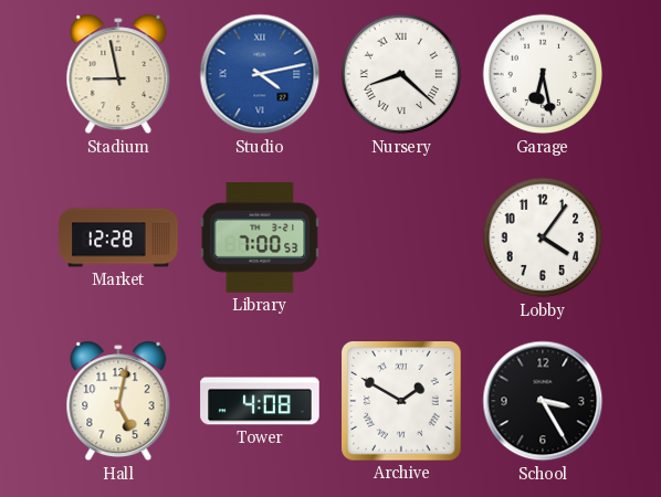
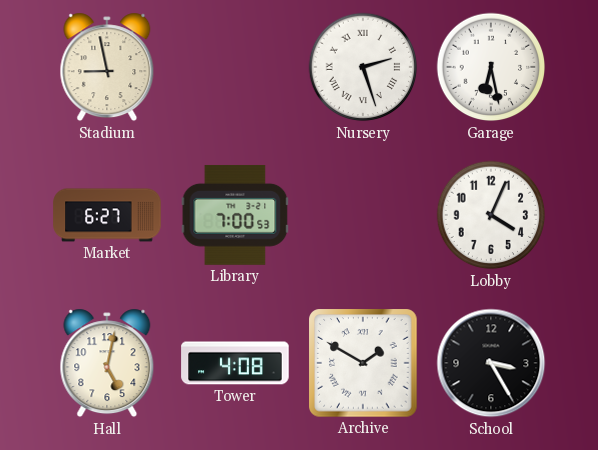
Studio: 4:13 -> none
Nursery: 8:22 -> 2:27
Market: 12:28 -> 6:27
Lobby: 4:06 -> 4:04
